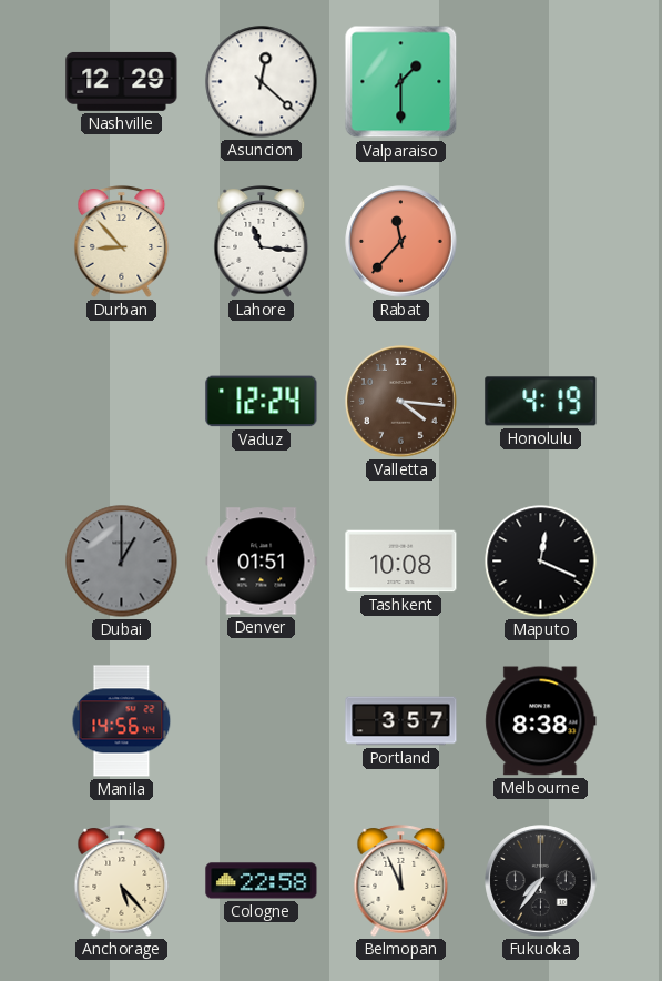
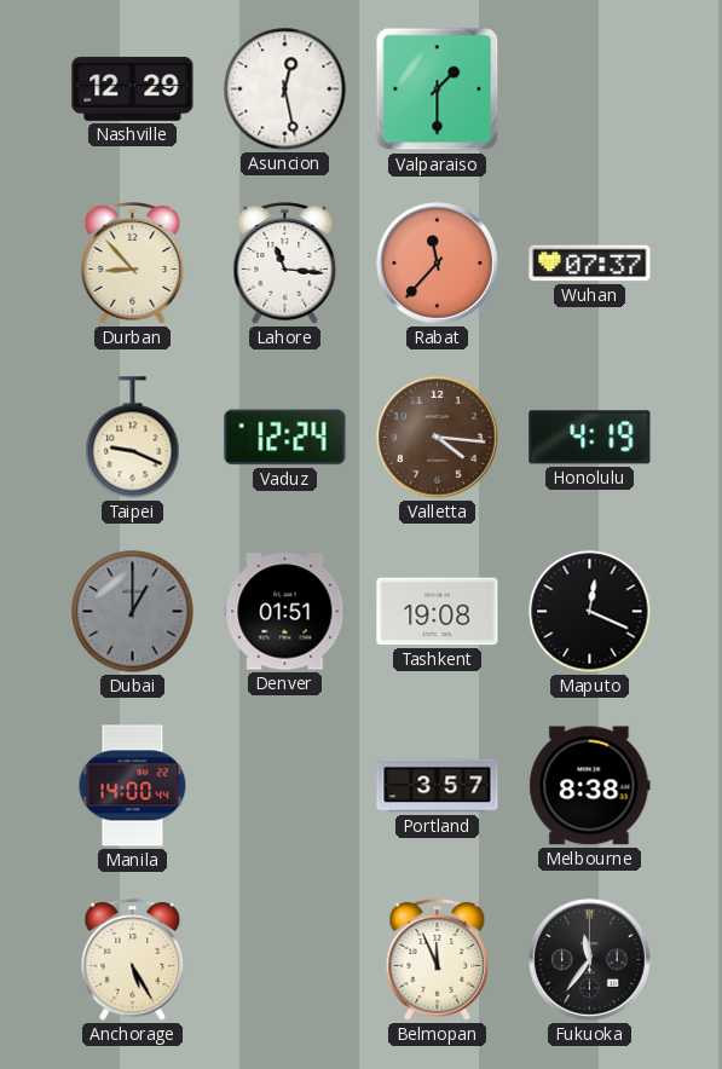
Asuncion: 12:22 -> 12:28
Wuhan: none -> 07:37
Taipei: none -> 9:19
Tashkent: 10:08 -> 19:08
Manila: 14:56 -> 14:00
Anchorage: 5:23 -> 5:25
Cologne: 22:58 -> none
Fukuoka: 7:36 -> 11:36
